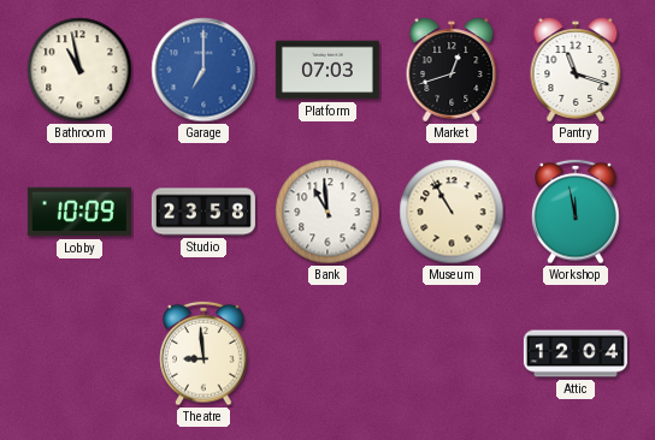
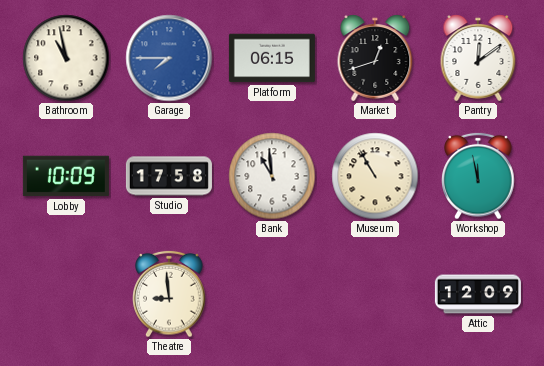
Garage: 7:00 -> 7:45
Platform: 07:03 -> 06:15
Pantry: 11:18 -> 12:09
Studio: 23:58 -> 17:58
Attic: 12:04 -> 12:09
